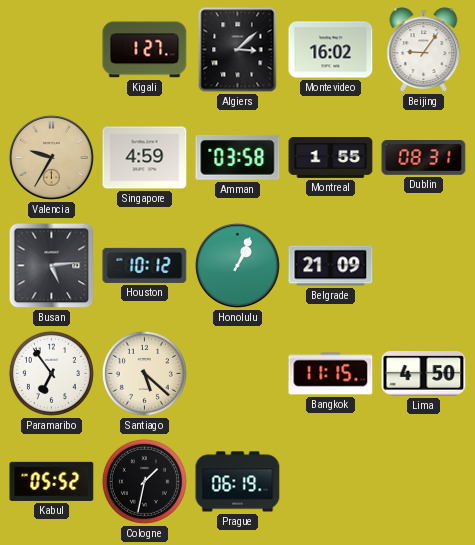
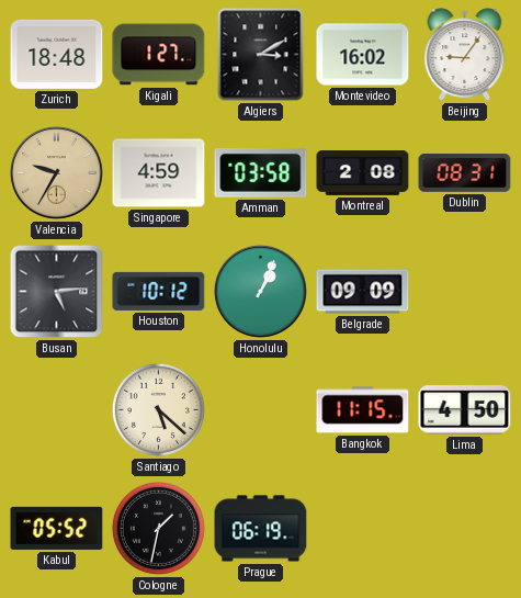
Zurich: none -> 18:48
Algiers: 3:08 -> 3:10
Montreal: 1:55 -> 2:08
Belgrade: 21:09 -> 09:09
Paramaribo: 6:54 -> none
